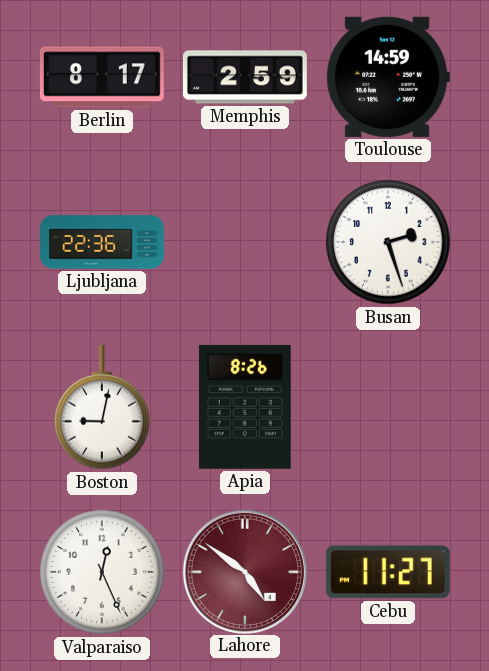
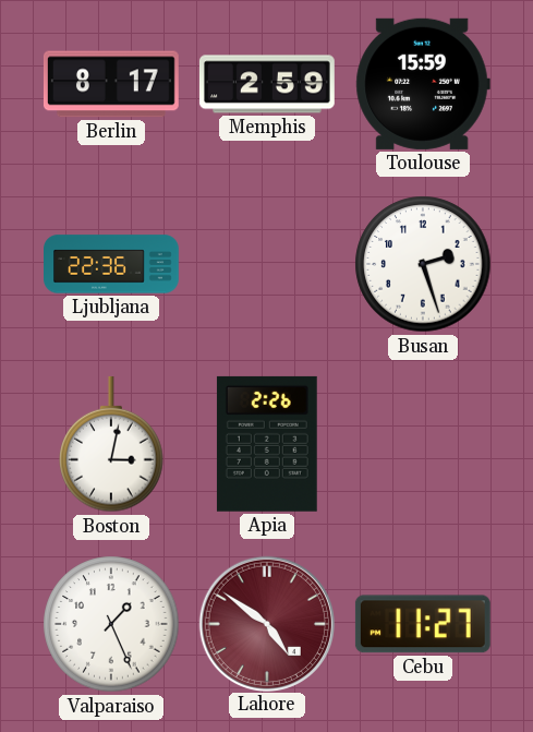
Toulouse: 14:59 -> 15:59
Boston: 9:02 -> 3:02
Apia: 8:26 -> 2:26
Valparaiso: 12:26 -> 1:26
